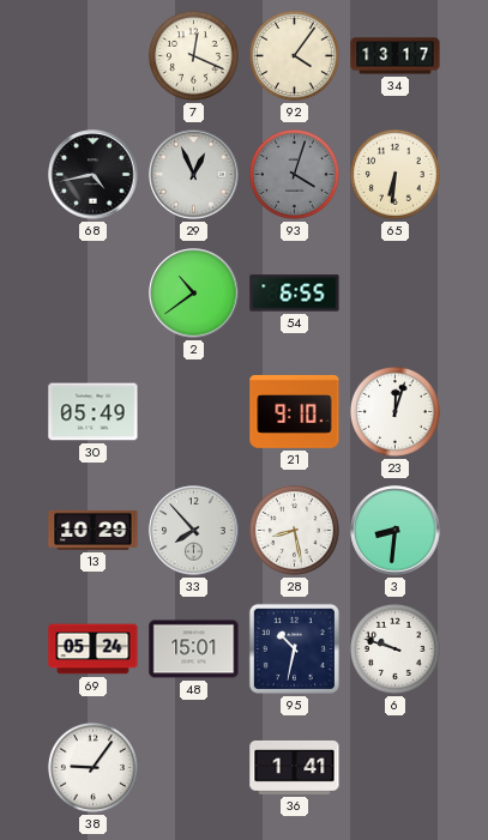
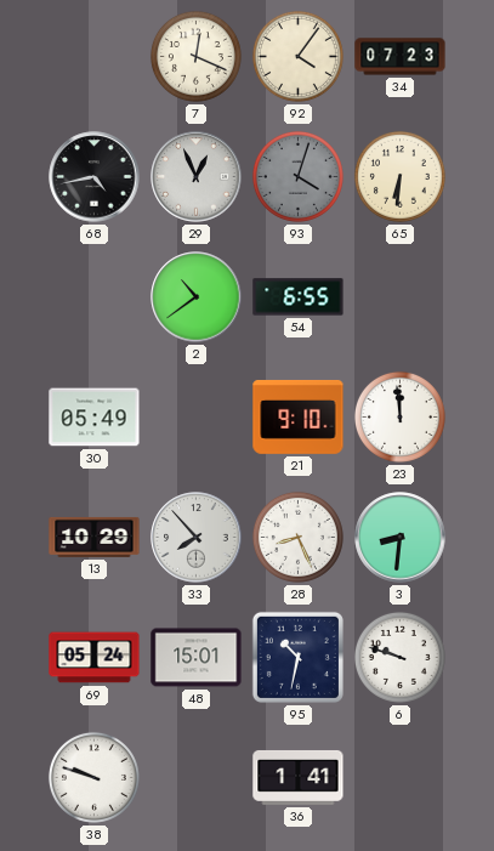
34: 13:17 -> 07:23
23: 12:03 -> 11:59
28: 8:28 -> 8:26
38: 9:06 -> 9:48
